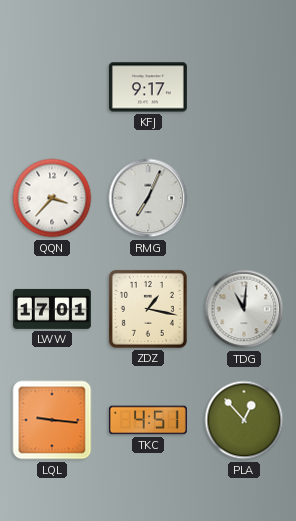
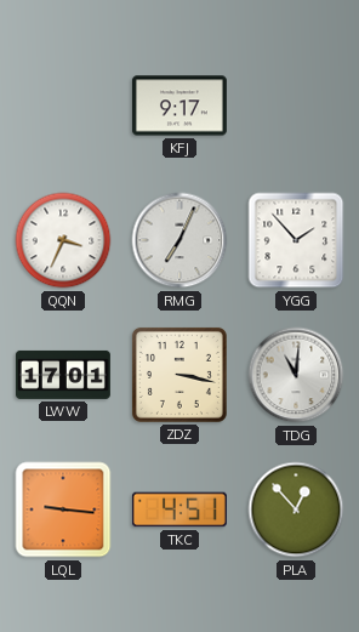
QQN: 3:37 -> 3:34
YGG: none -> 1:53
ZDZ: 1:17 -> 3:17
